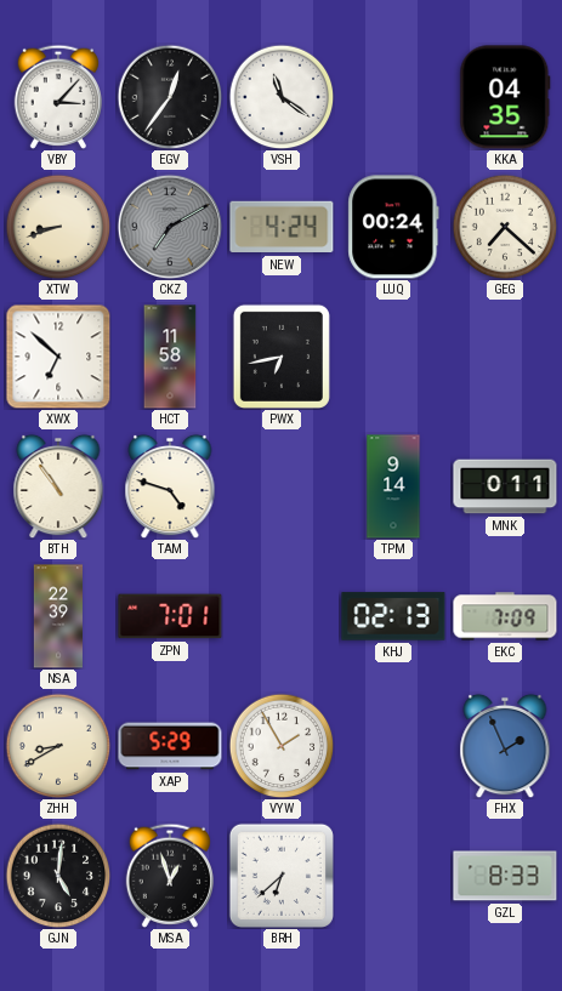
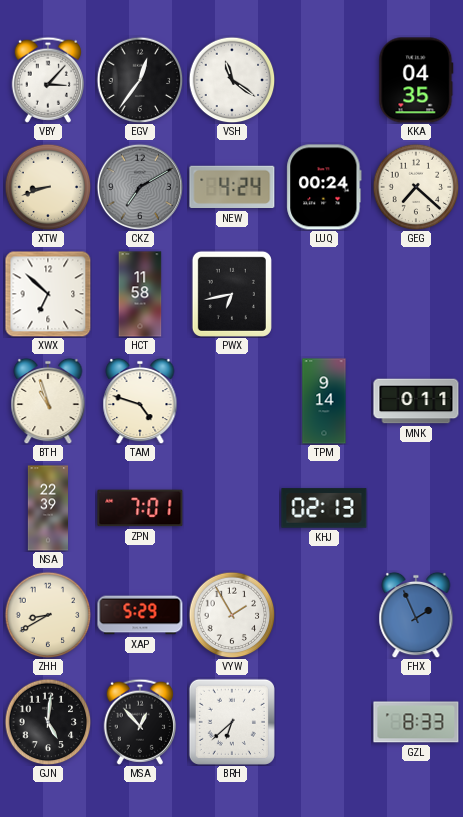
BTH: 10:54 -> 10:57
EKC: 7:09 -> none
MSA: 12:57 -> 12:53
